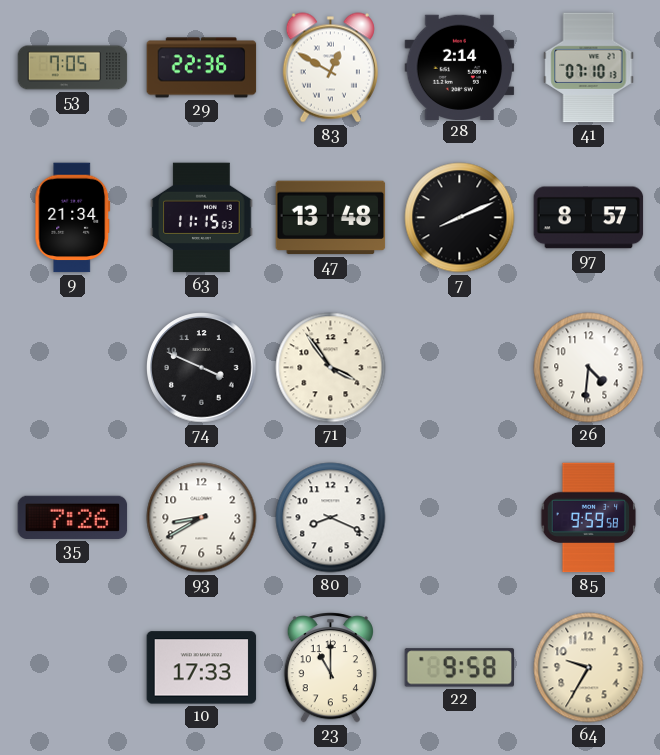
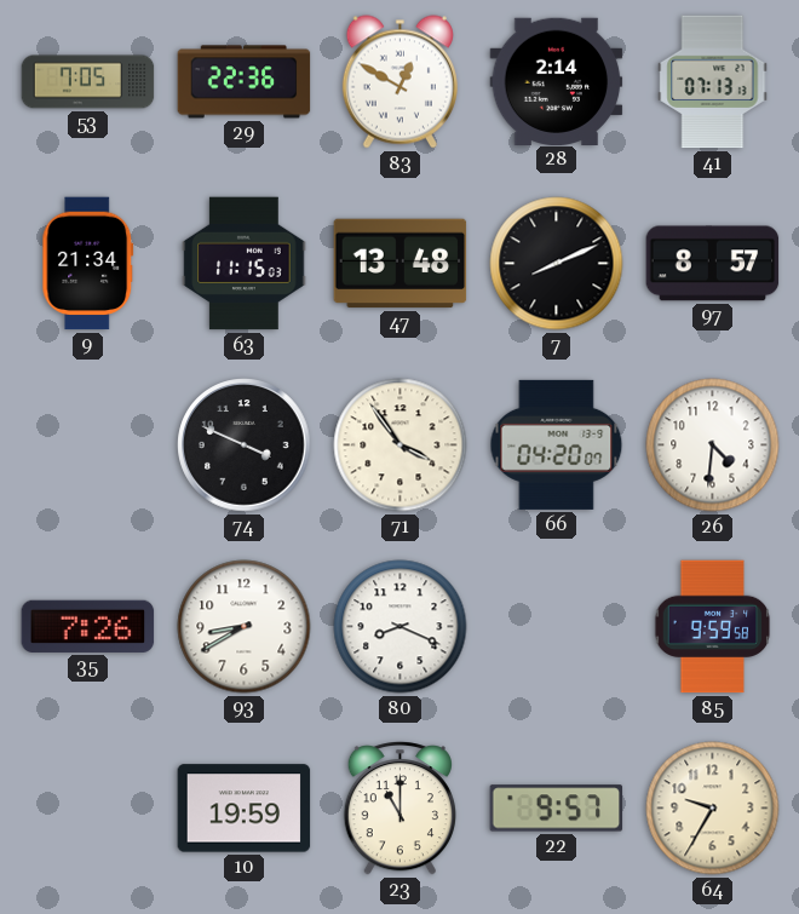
41: 07:10 -> 07:13
66: none -> 04:20
10: 17:33 -> 19:59
22: 9:58 -> 9:57
